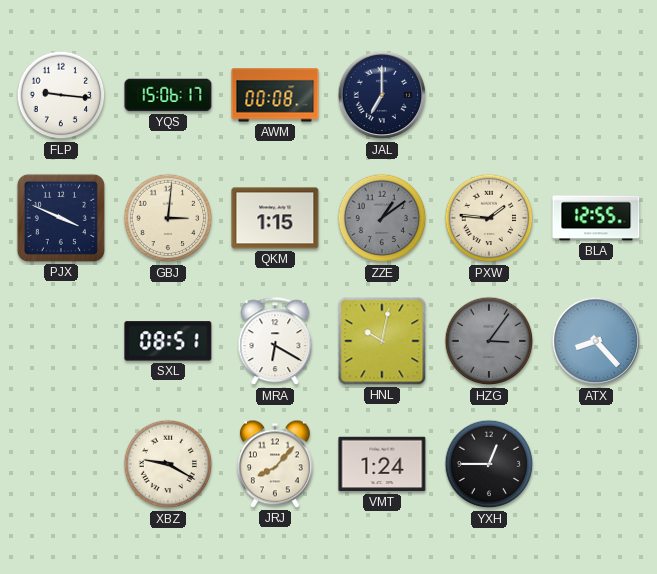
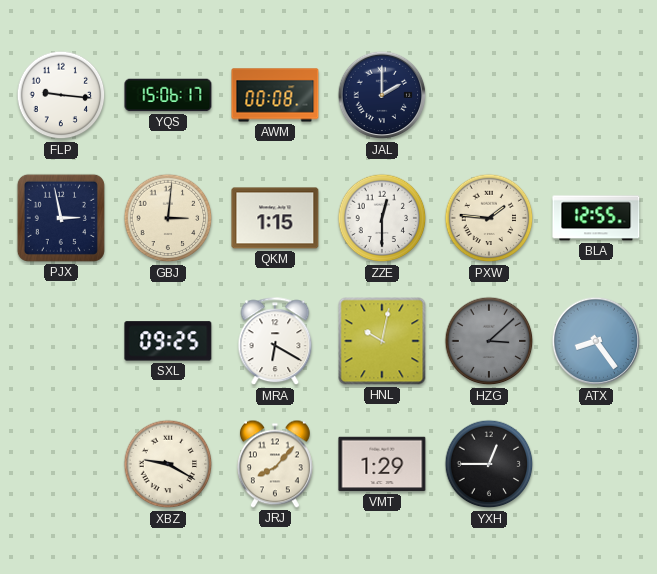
JAL: 7:00 -> 2:00
PJX: 3:49 -> 2:58
ZZE: 1:09 -> 12:30
ZZE dial: grey -> white
SXL: 08:51 -> 09:25
HZG: 3:06 -> 3:08
ATX: 8:23 -> 8:24
VMT: 1:24 -> 1:29
